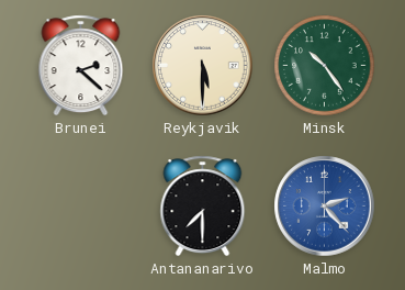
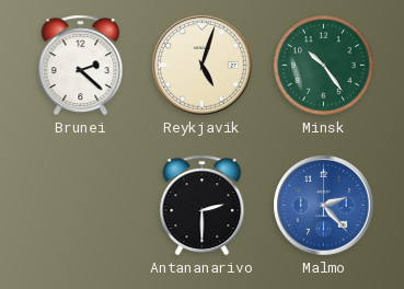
Reykjavik: 5:30 -> 5:03
Antananarivo: 7:30 -> 2:30
